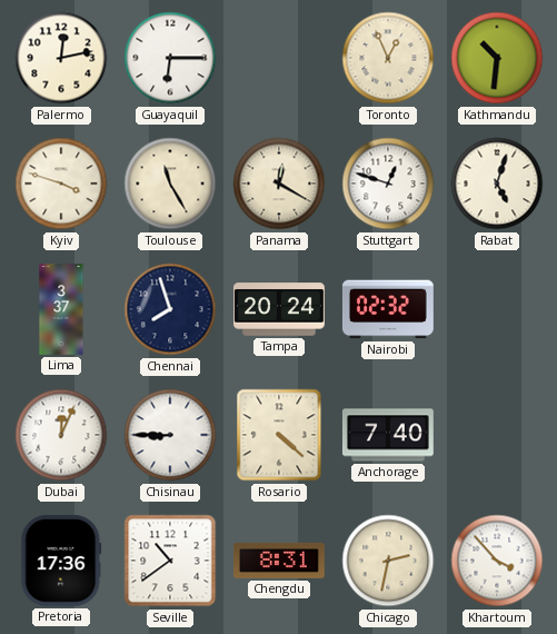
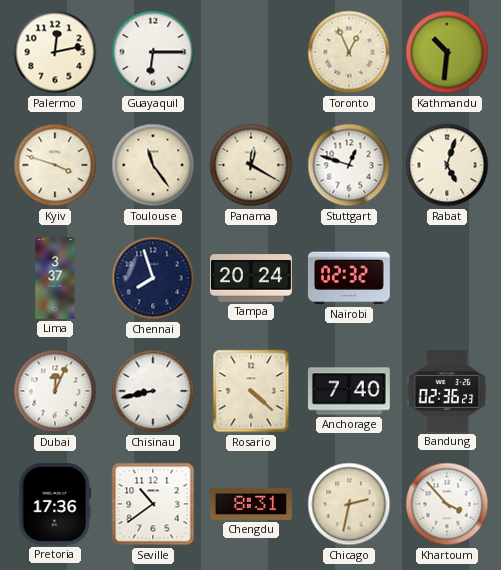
Toulouse: 11:25 -> 11:24
Chisinau: 8:45 -> 8:43
Bandung: none -> 02:36
